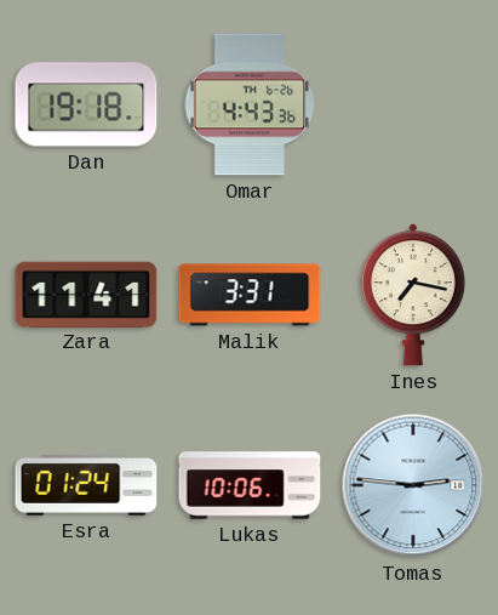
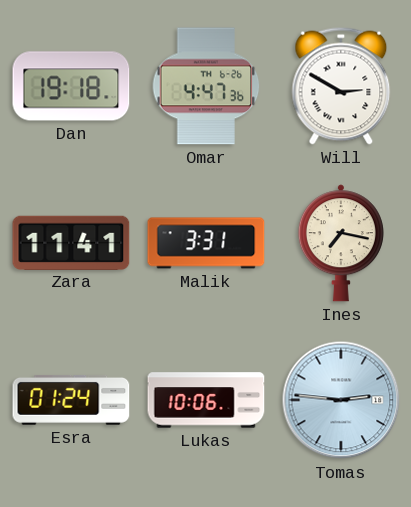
Omar: 4:43 -> 4:47
Will: none -> 2:50
